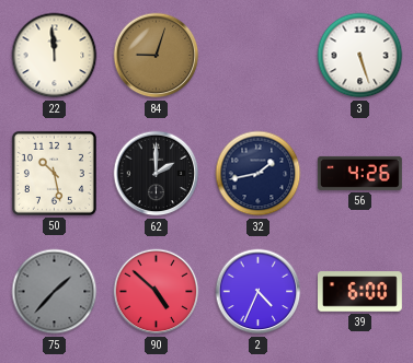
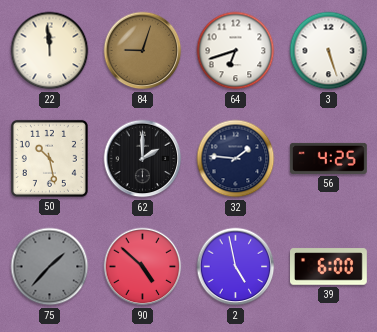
64: none -> 6:42
32: 1:43 -> 1:46
56: 4:26 -> 4:25
2: 4:34 -> 4:58
